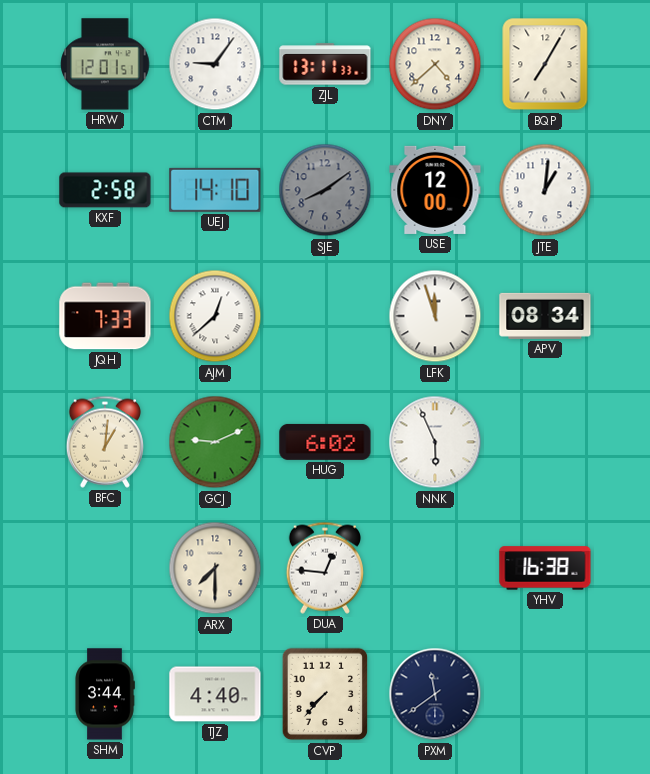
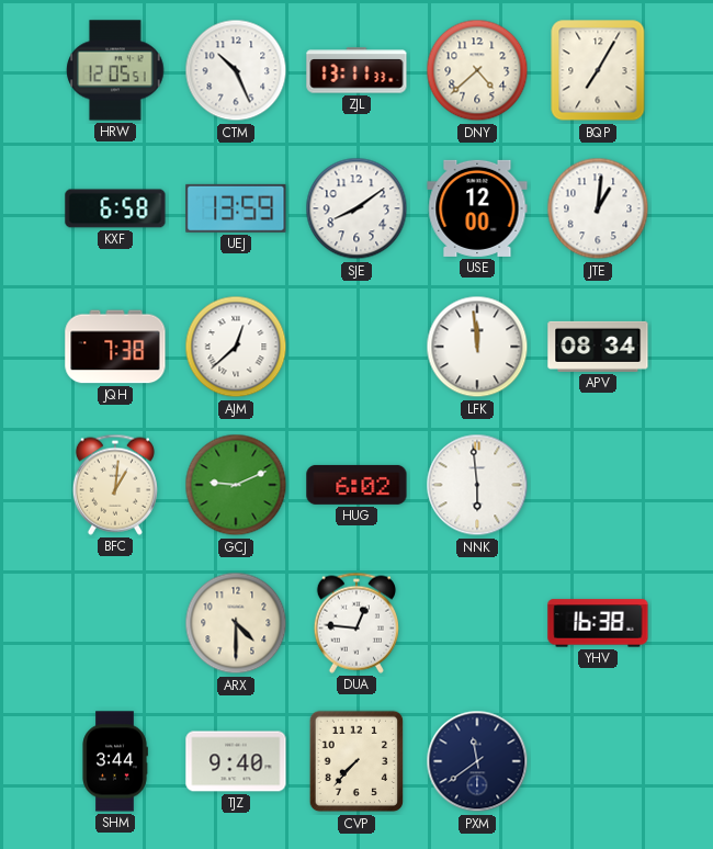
HRW: 12:01 -> 12:05
CTM: 9:06 -> 10:26
KXF: 2:58 -> 6:58
UEJ: 14:10 -> 13:59
SJE dial: grey -> white
JQH: 7:33 -> 7:38
LFK: 11:57 -> 11:59
NNK: 5:56 -> 5:59
ARX: 7:30 -> 4:30
TJZ: 4:40 -> 9:40
